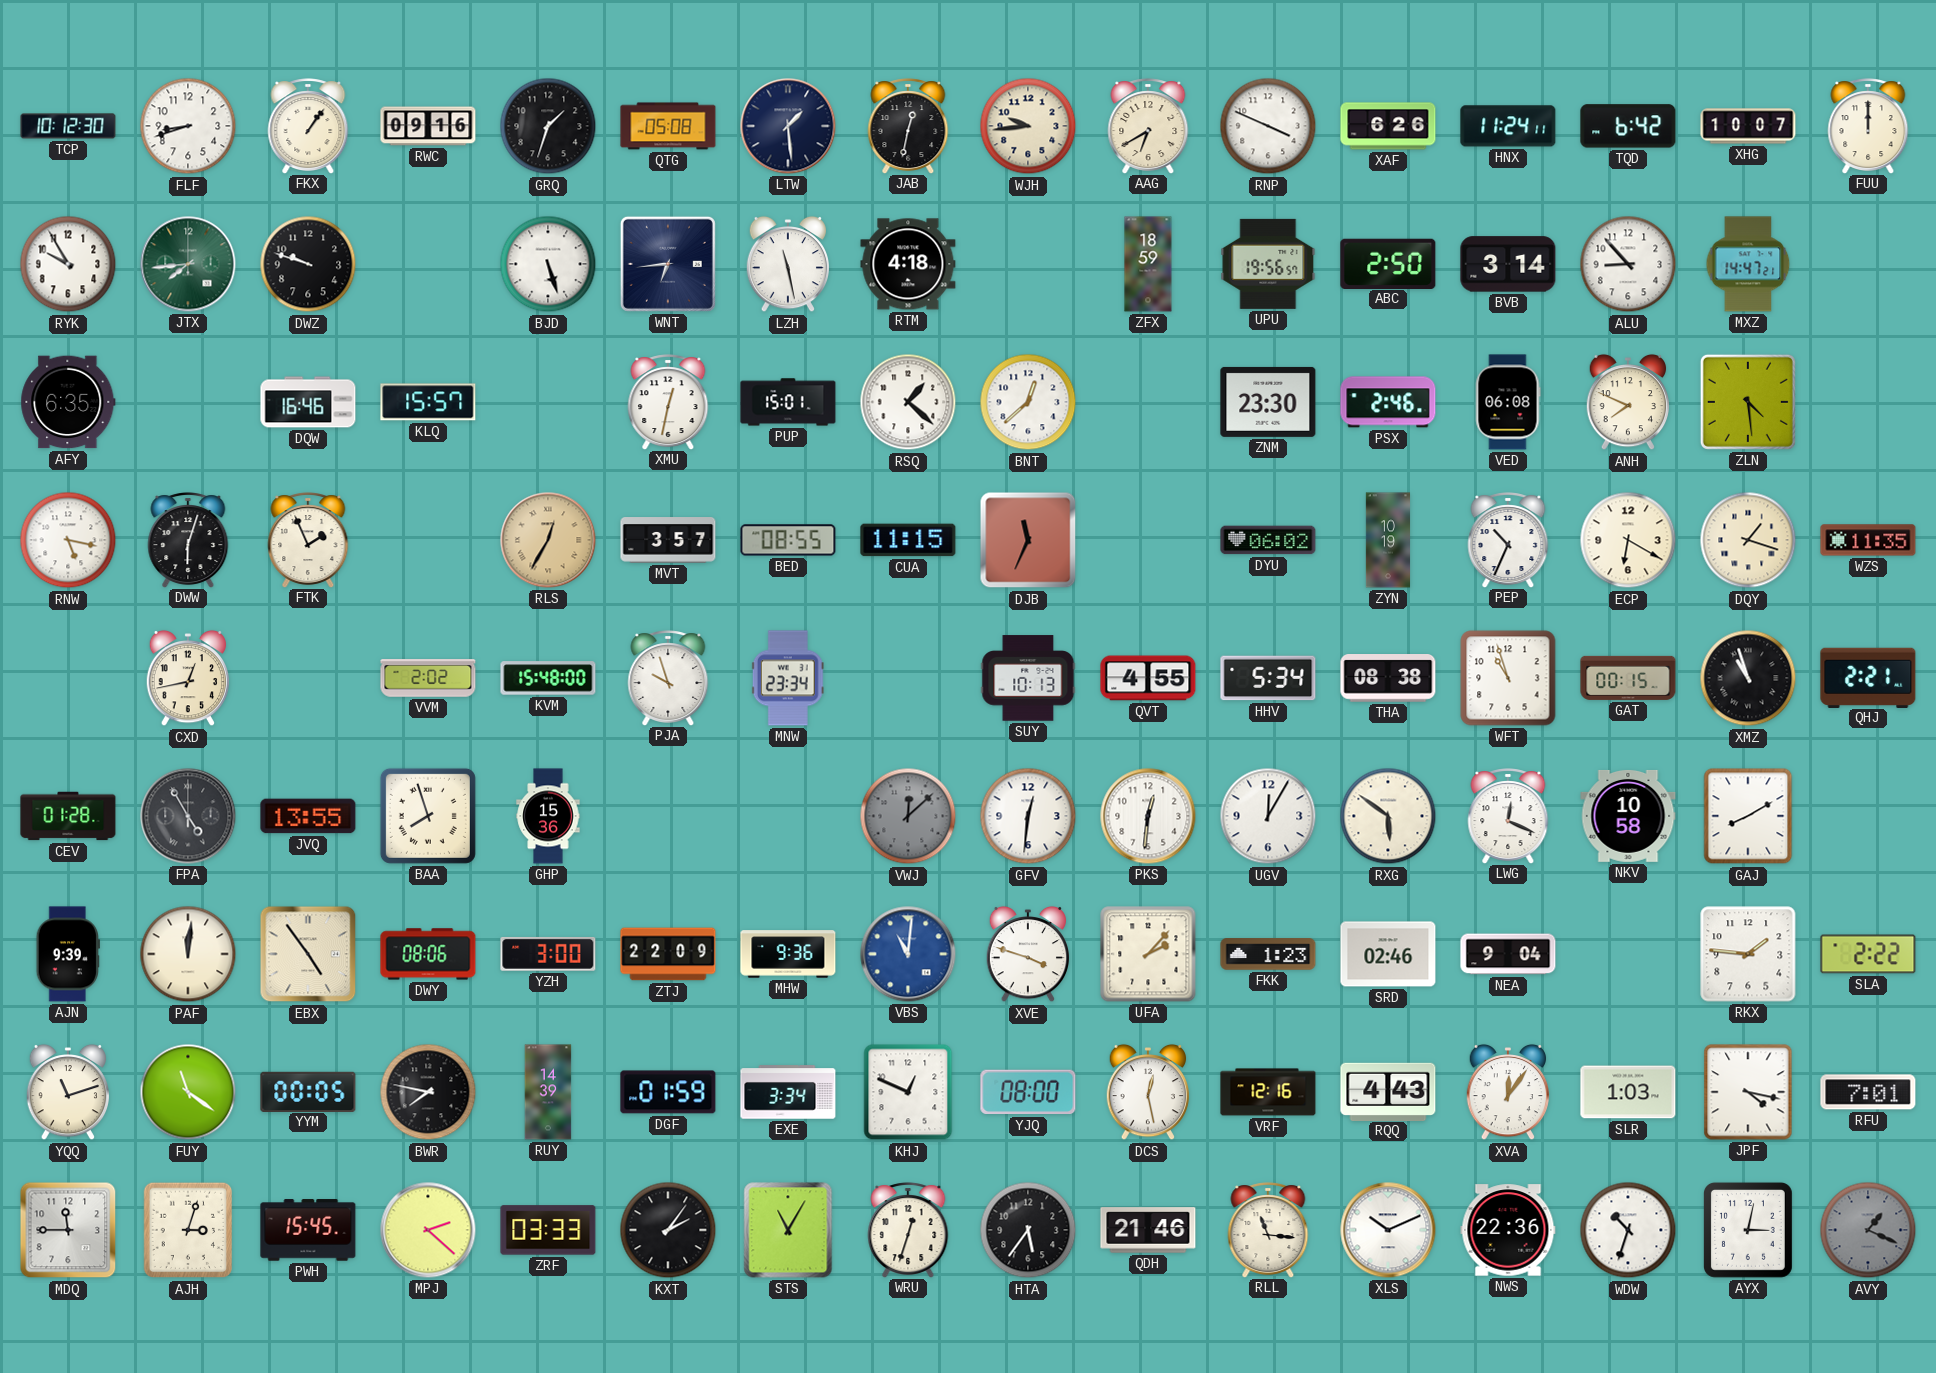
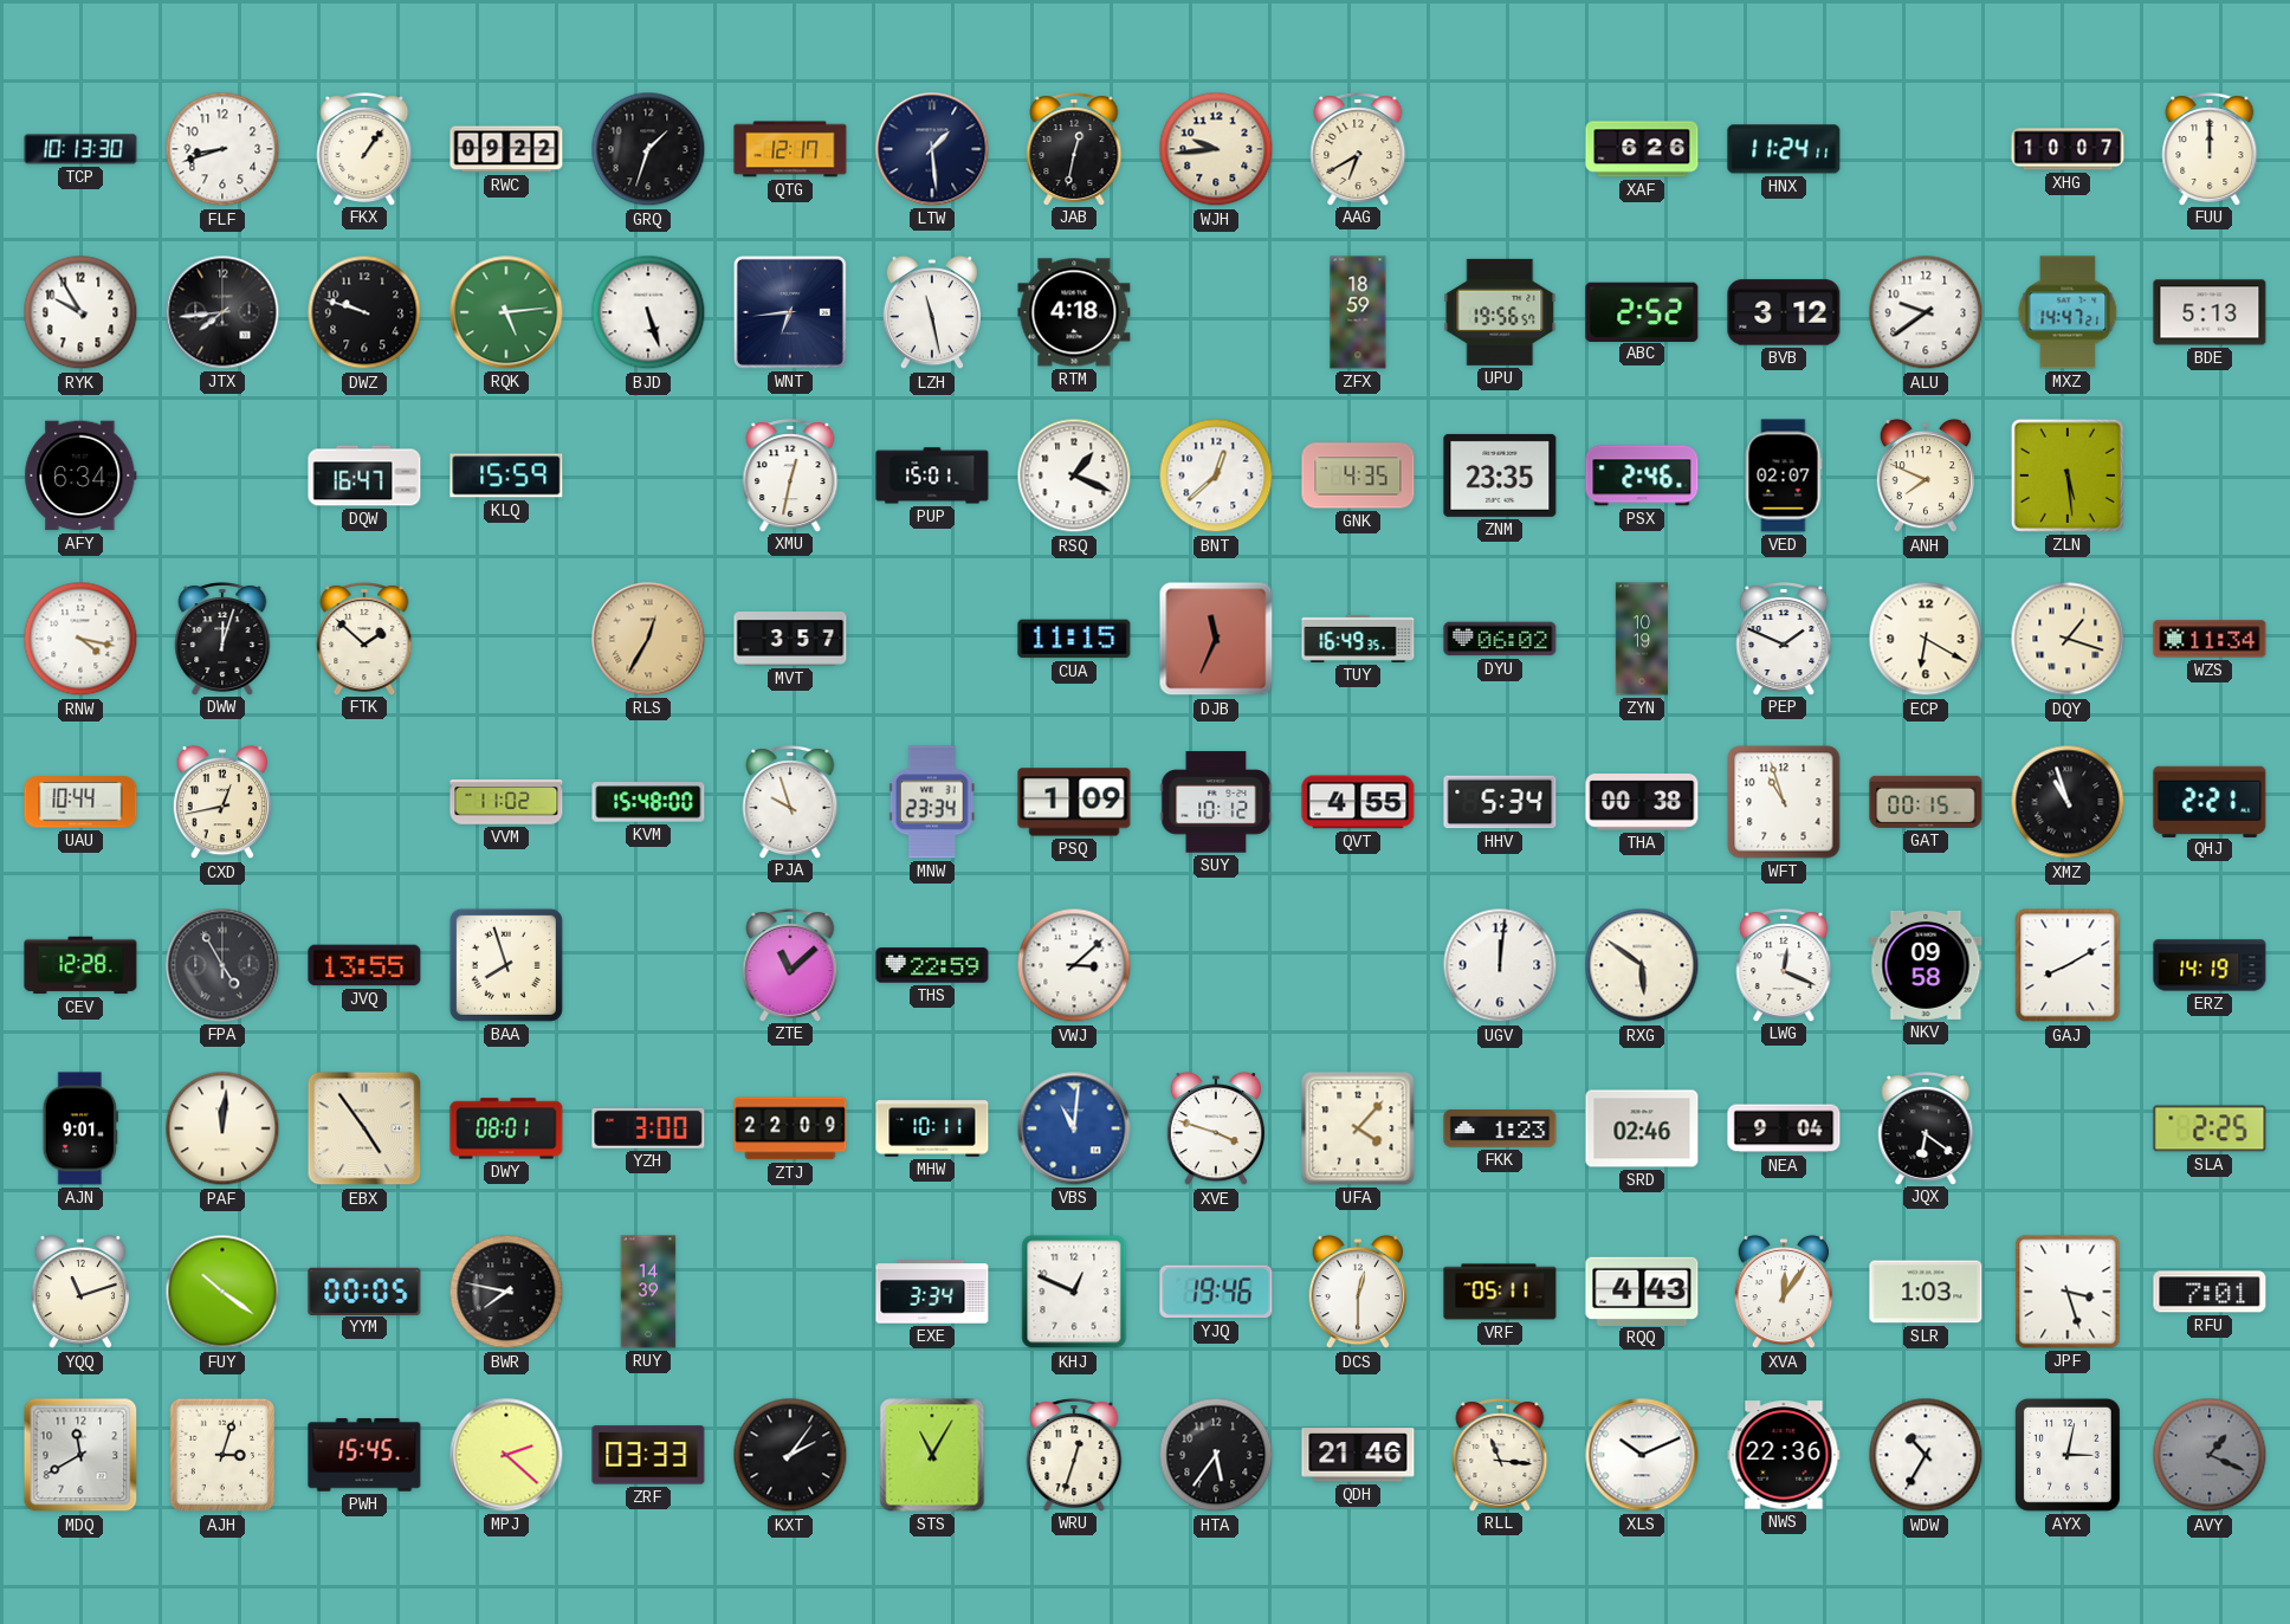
TCP: 10:12 -> 10:13
RWC: 09:16 -> 09:22
QTG: 05:08 -> 12:17
RNP: 3:49 -> none
TQD: 6:42 -> none
JTX dial: green -> black
RQK: none -> 5:14
ABC: 2:50 -> 2:52
BVB: 3:14 -> 3:12
ALU: 8:53 -> 9:39
BDE: none -> 5:13
AFY: 6:35 -> 6:34
DQW: 16:46 -> 16:47
KLQ: 15:57 -> 15:59
RSQ: 1:22 -> 1:19
GNK: none -> 4:35
ZNM: 23:30 -> 23:35
VED: 06:08 -> 02:07
ZLN: 4:29 -> 5:29
RNW: 5:17 -> 4:17
DWW: 6:03 -> 12:03
FTK: 1:56 -> 1:52
BED: 08:55 -> none
TUY: none -> 16:49
PEP: 10:34 -> 1:49
WZS: 11:35 -> 11:34
UAU: none -> 10:44
VVM: 2:02 -> 11:02
PSQ: none -> 1:09
SUY: 10:13 -> 10:12
THA: 08:38 -> 00:38
CEV: 01:28 -> 12:28
GHP: 15:36 -> none
ZTE: none -> 11:08
THS: none -> 22:59
VWJ: 12:08 -> 3:08
VWJ dial: grey -> white
GFV: 12:31 -> none
PKS: 12:31 -> none
UGV: 12:05 -> 12:01
NKV: 10:58 -> 09:58
ERZ: none -> 14:19
AJN: 9:39 -> 9:01
DWY: 08:06 -> 08:01
MHW: 9:36 -> 10:11
UFA: 2:07 -> 4:07
JQX: none -> 6:21
RKX: 1:46 -> none
SLA: 2:22 -> 2:25
FUY: 11:21 -> 10:21
DGF: 01:59 -> none
YJQ: 08:00 -> 19:46
DCS: 12:28 -> 12:30
VRF: 12:16 -> 05:11
JPF: 4:17 -> 3:27
MDQ: 11:45 -> 11:40
WDW: 10:33 -> 10:35
